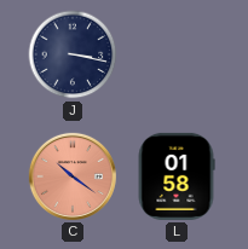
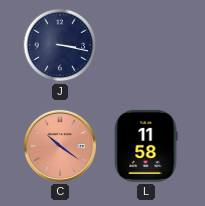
L: 01:58 -> 11:58
